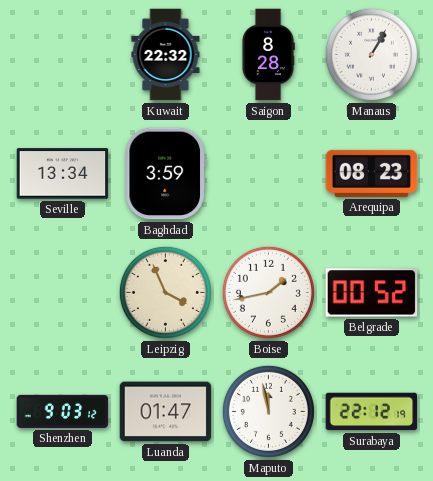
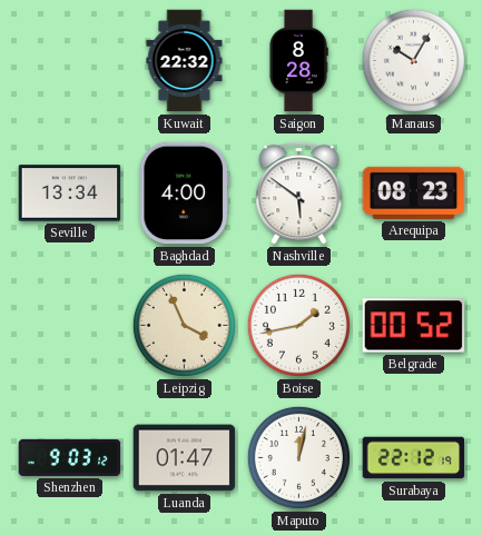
Manaus: 1:05 -> 10:05
Baghdad: 3:59 -> 4:00
Nashville: none -> 5:51
Maputo: 11:58 -> 12:02
